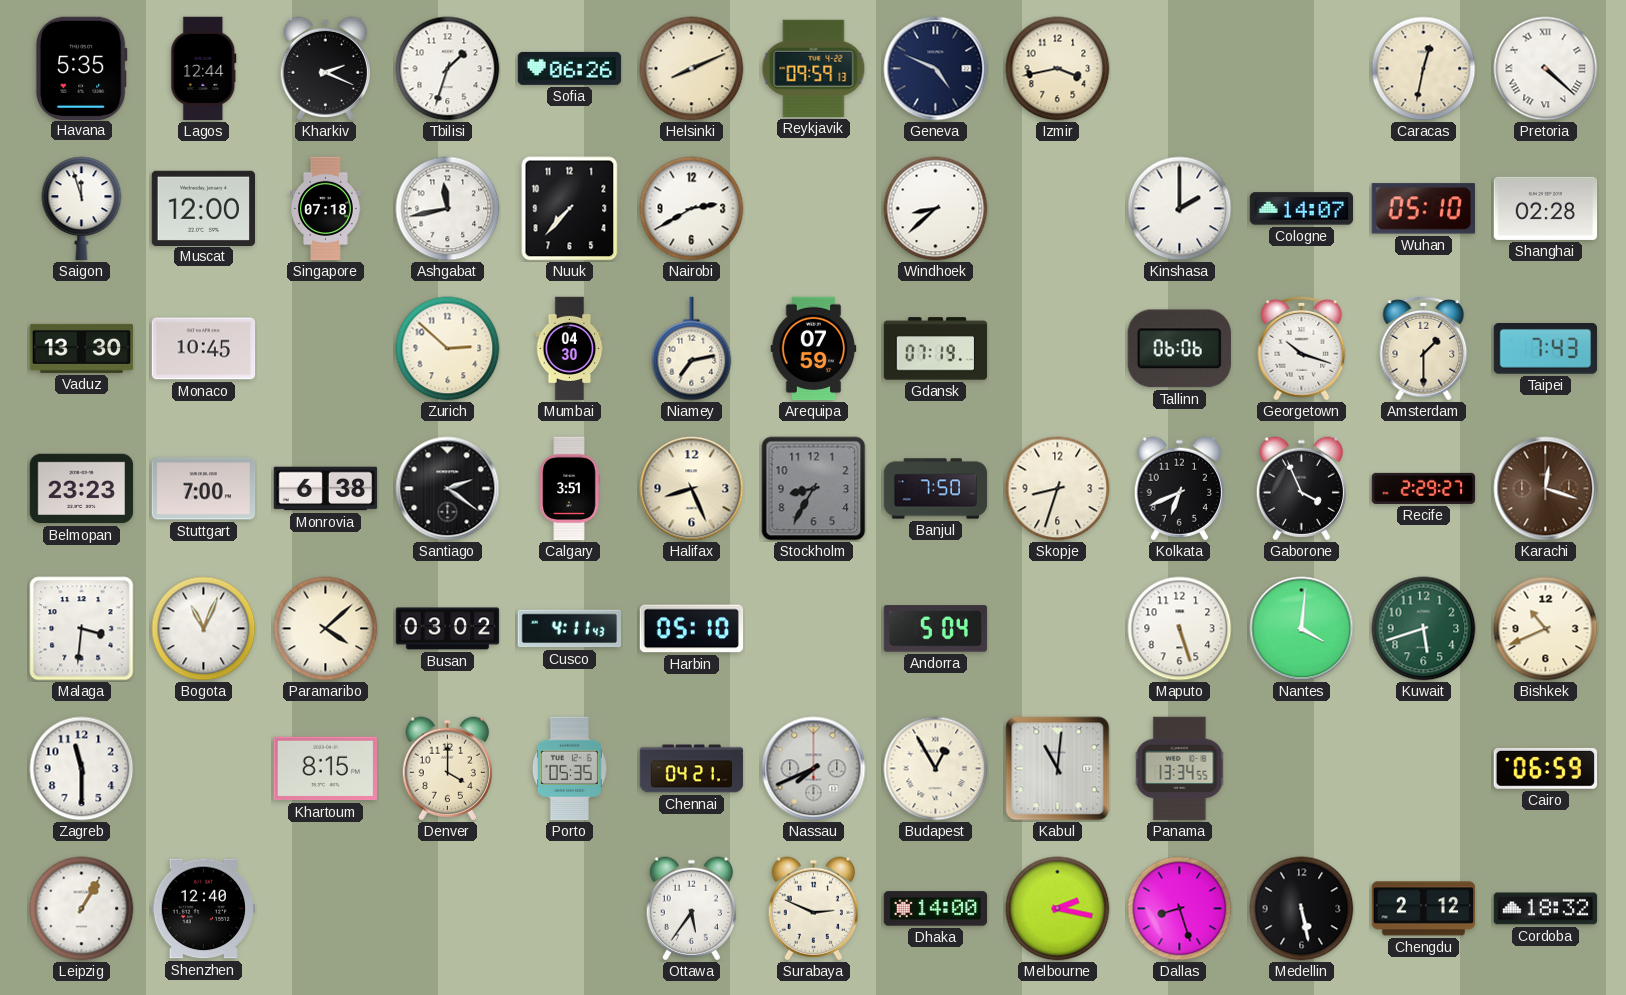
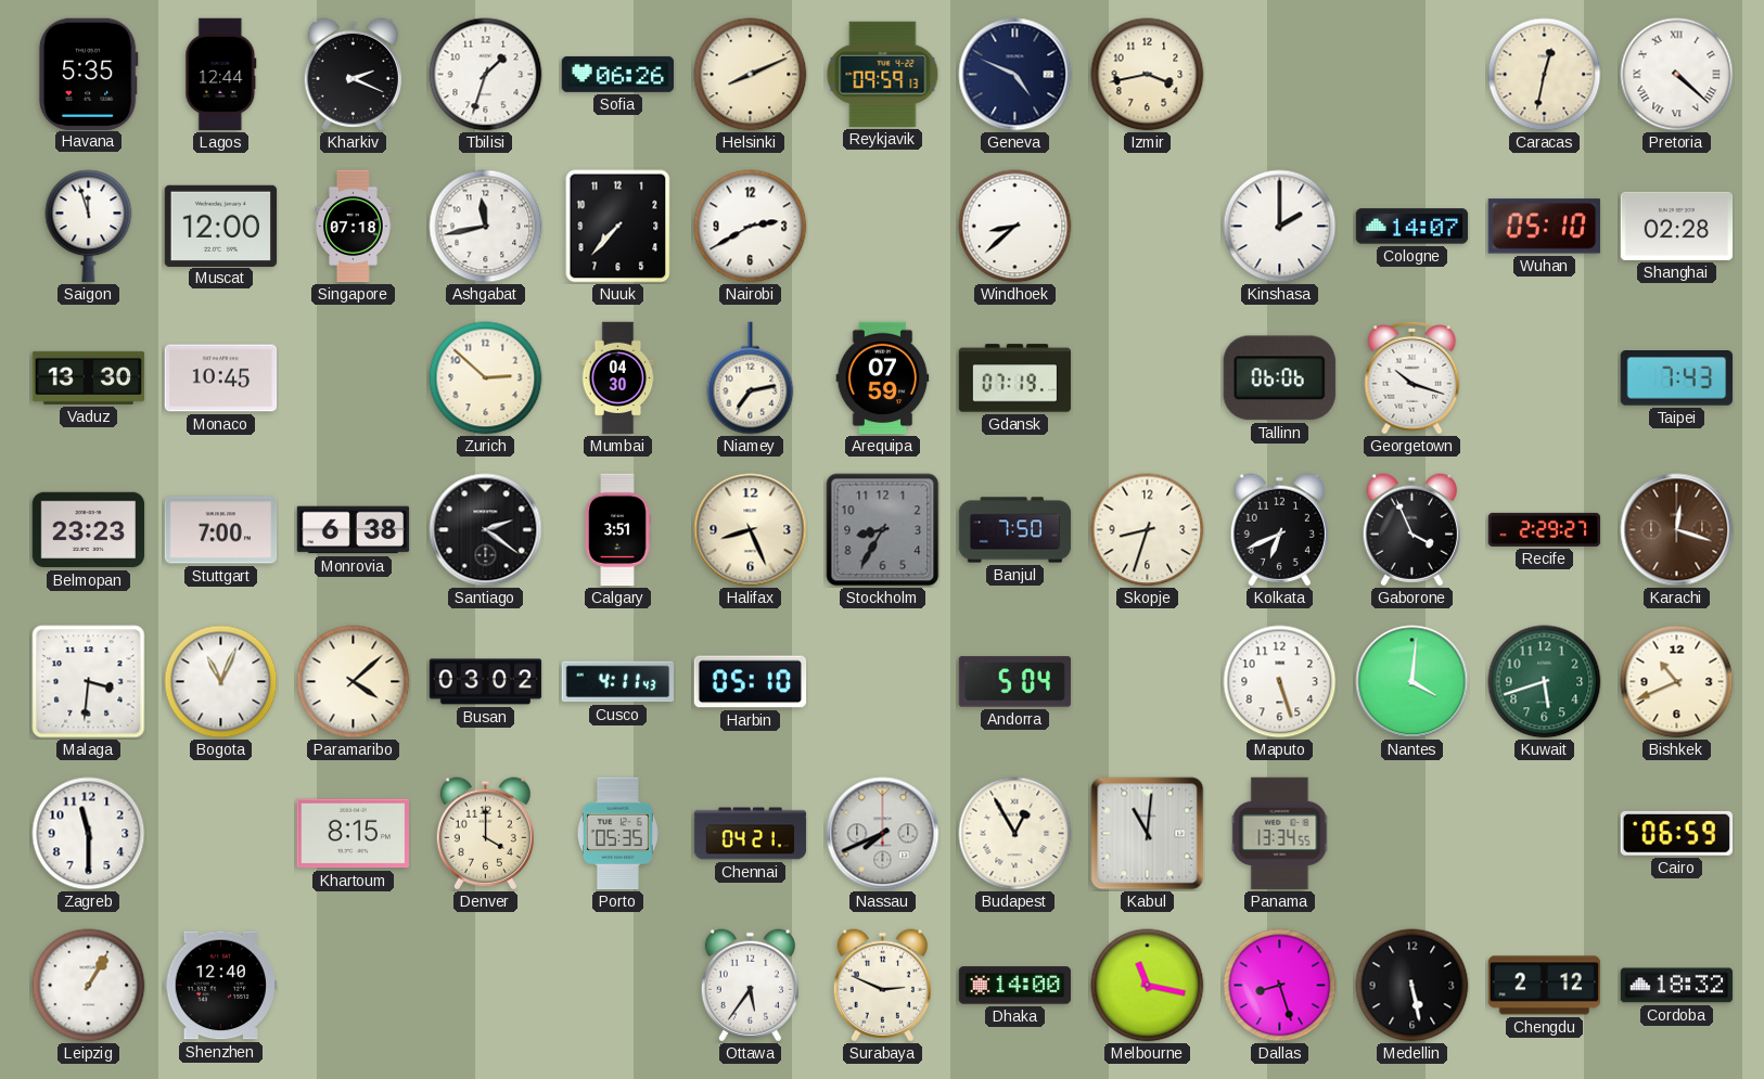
Amsterdam: 1:30 -> none
Melbourne: 2:17 -> 11:17
